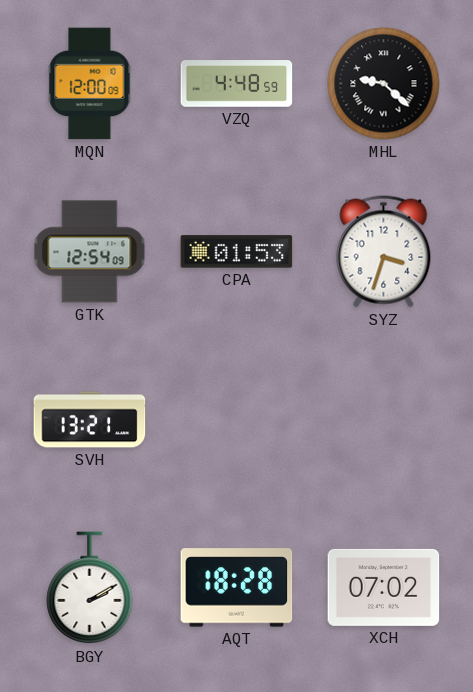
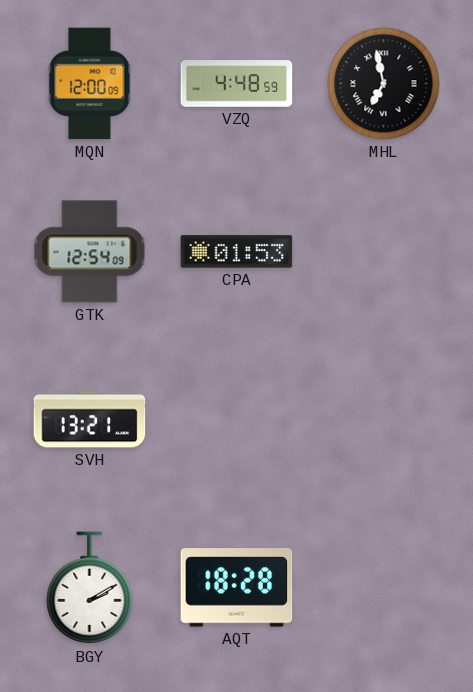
MHL: 9:22 -> 6:58
SYZ: 3:33 -> none
XCH: 07:02 -> none
